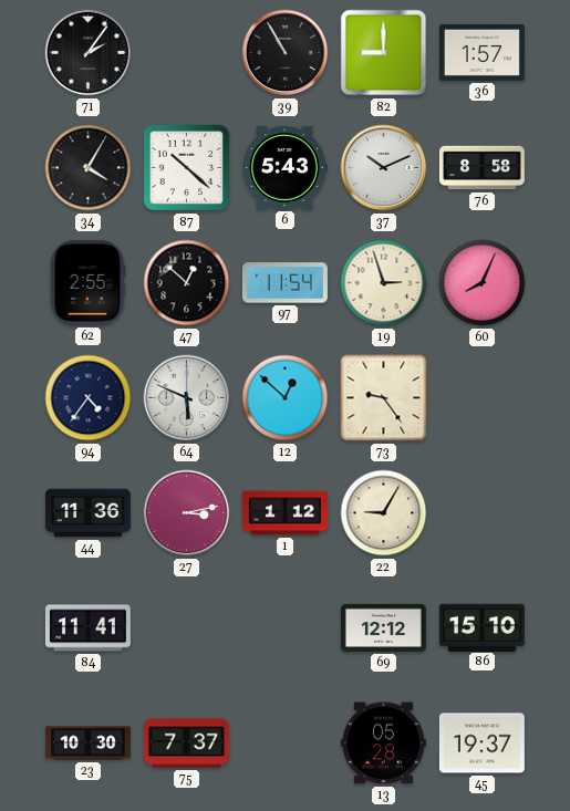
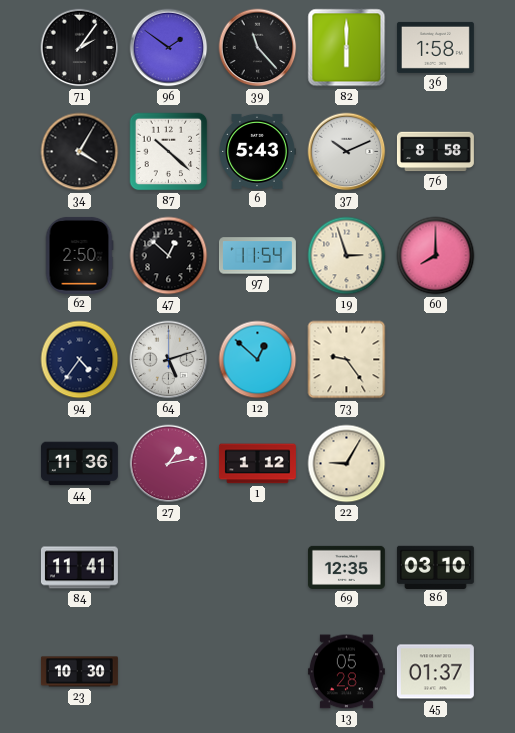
96: none -> 1:51
39: 10:55 -> 11:23
82: 9:00 -> 6:00
36: 1:57 -> 1:58
62: 2:55 -> 2:50
60: 8:04 -> 8:00
64: 5:49 -> 5:12
27: 3:13 -> 1:13
69: 12:12 -> 12:35
86: 15:10 -> 03:10
75: 7:37 -> none
45: 19:37 -> 01:37
